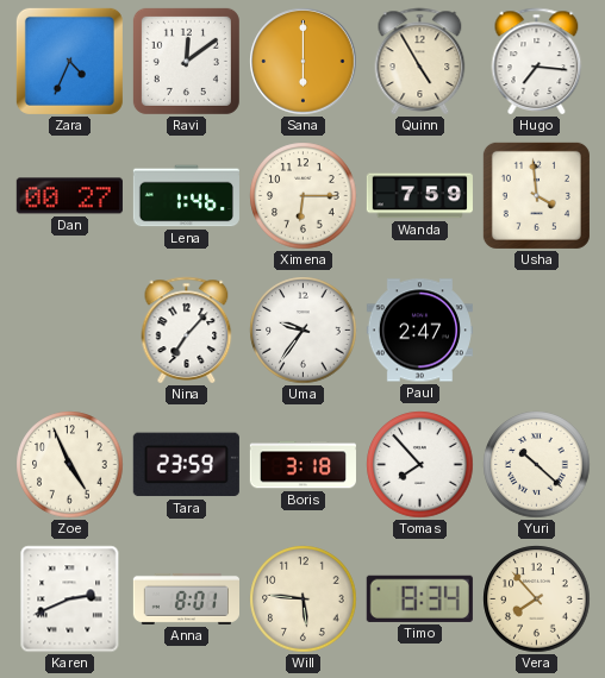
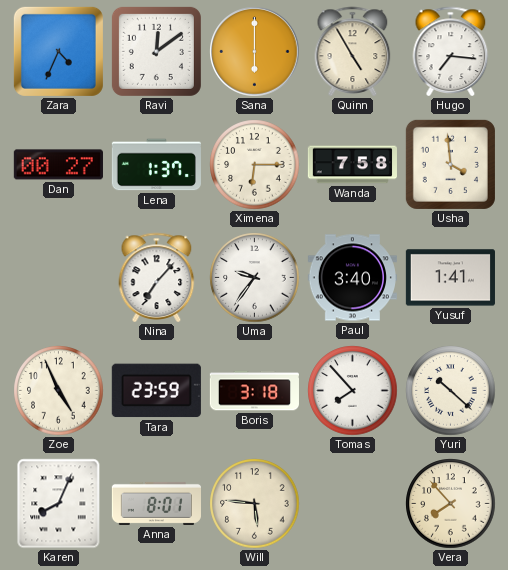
Lena: 1:46 -> 1:37
Wanda: 7:59 -> 7:58
Paul: 2:47 -> 3:40
Yusuf: none -> 1:41
Karen: 2:41 -> 8:04
Timo: 8:34 -> none
